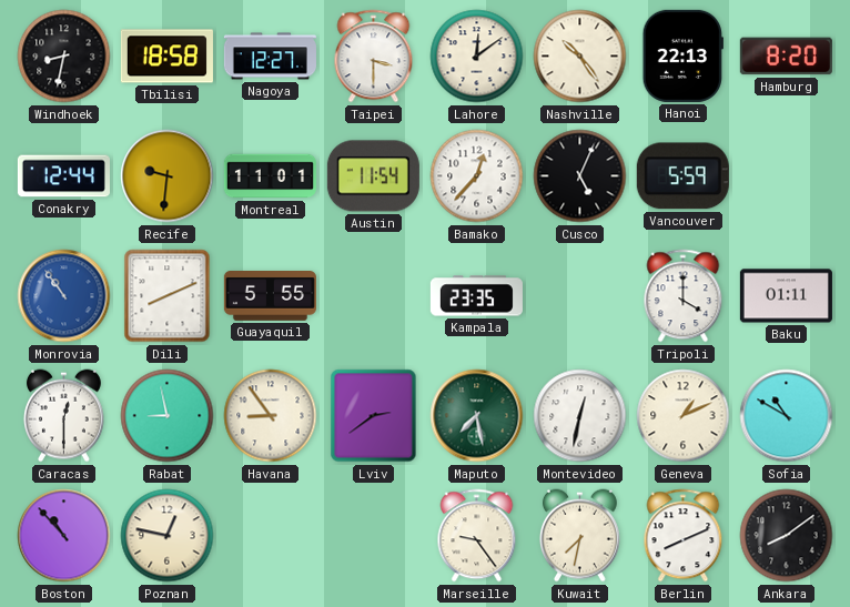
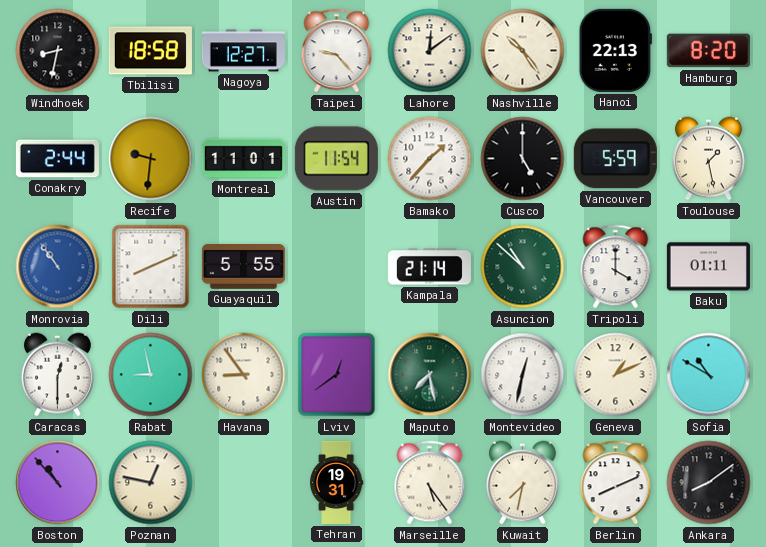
Taipei: 3:30 -> 9:23
Conakry: 12:44 -> 2:44
Bamako: 12:37 -> 1:37
Cusco: 5:04 -> 5:00
Toulouse: none -> 1:28
Kampala: 23:35 -> 21:14
Asuncion: none -> 10:52
Lviv: 2:39 -> 12:39
Tehran: none -> 19:31
Marseille: 9:24 -> 5:24
